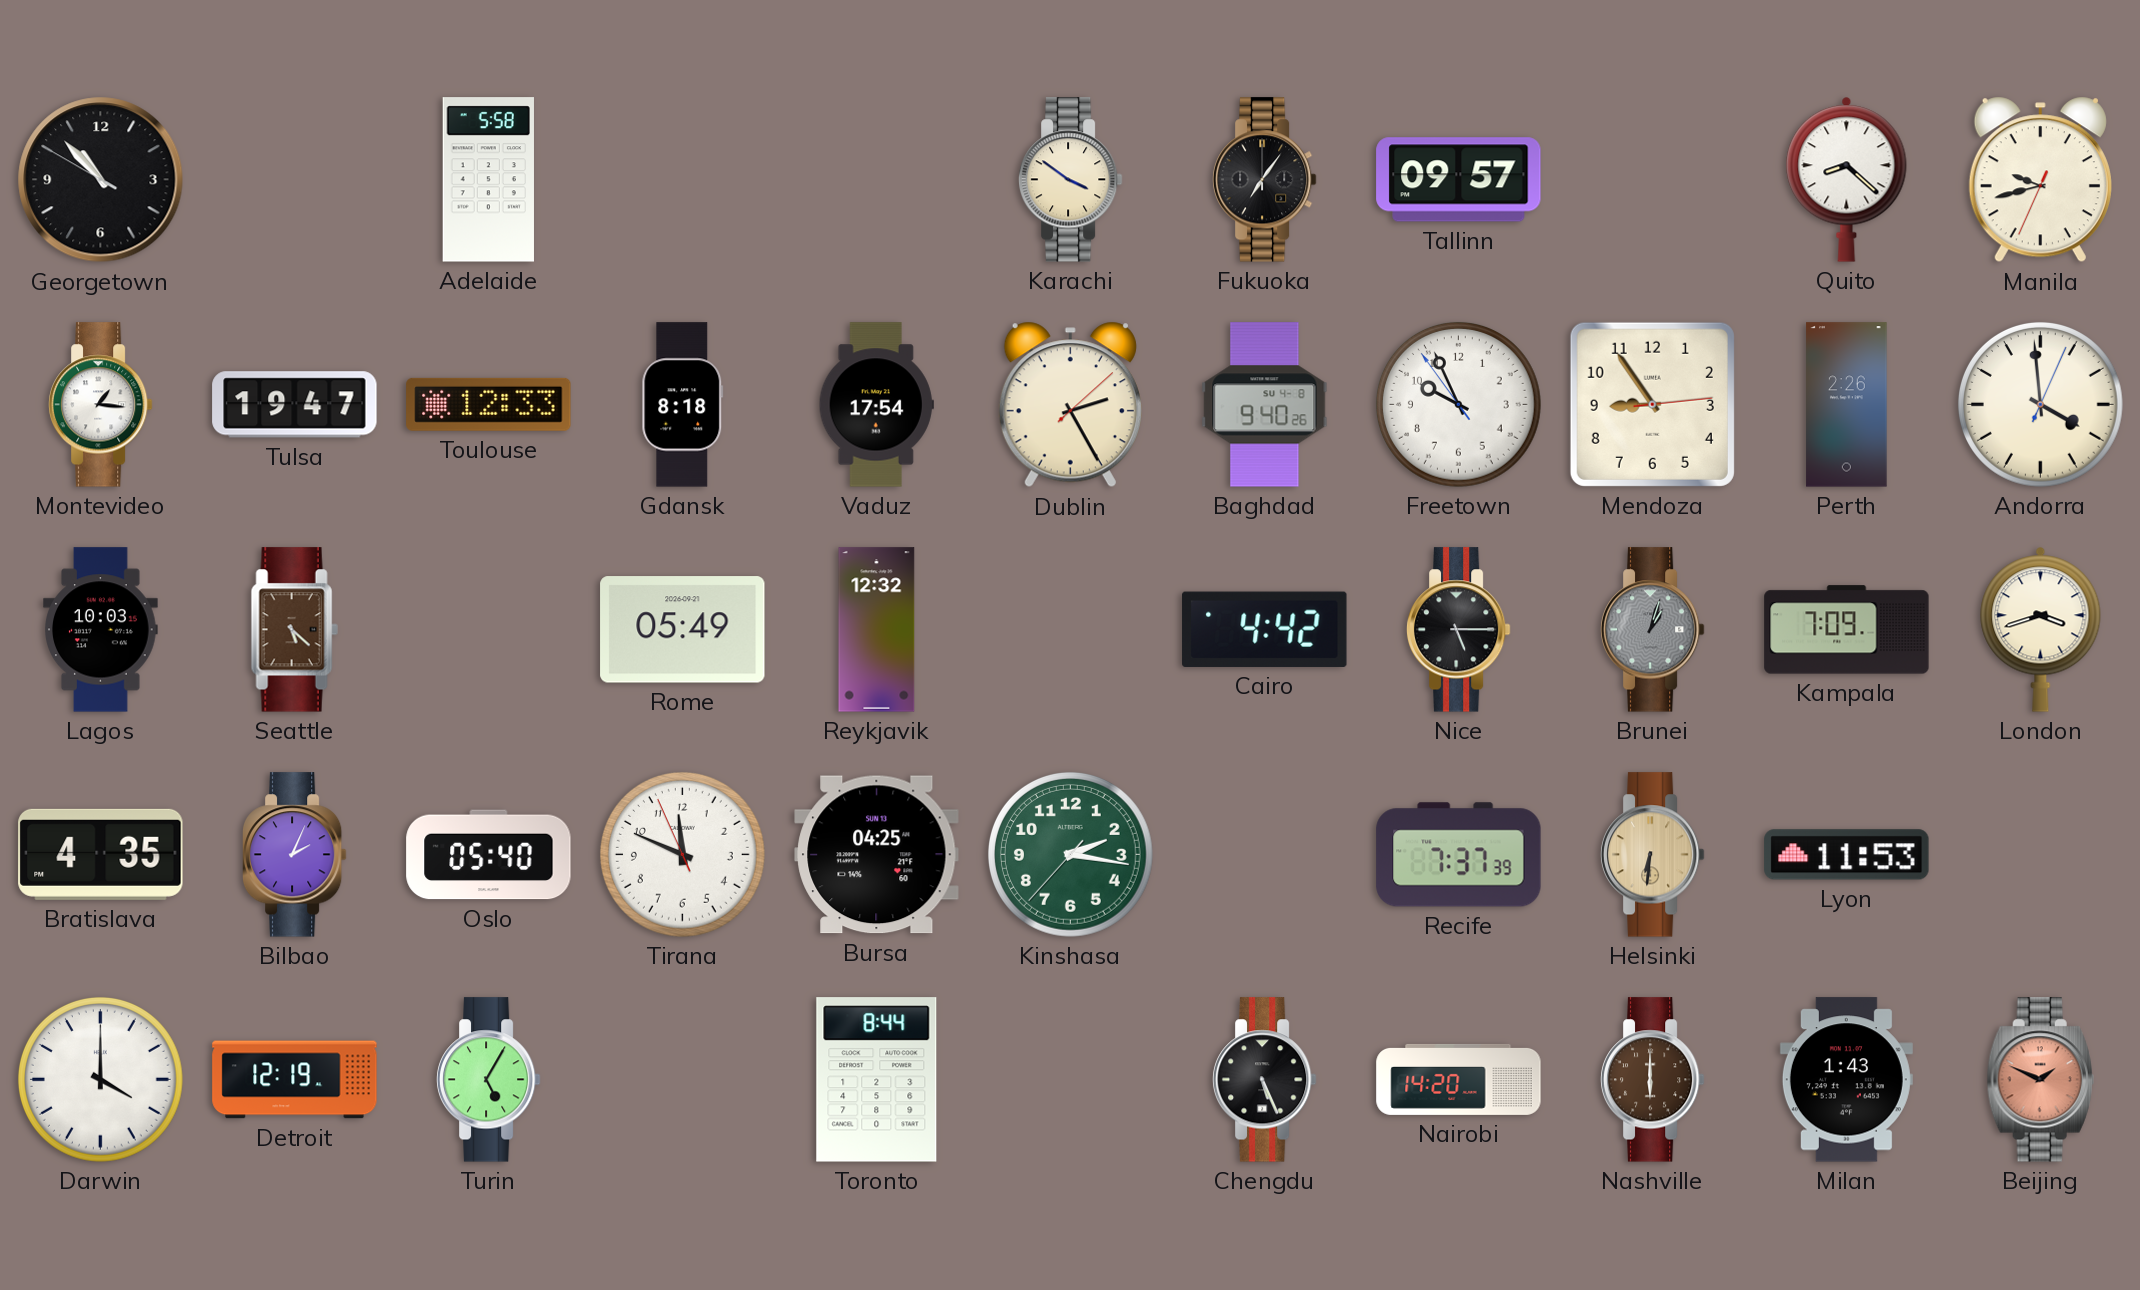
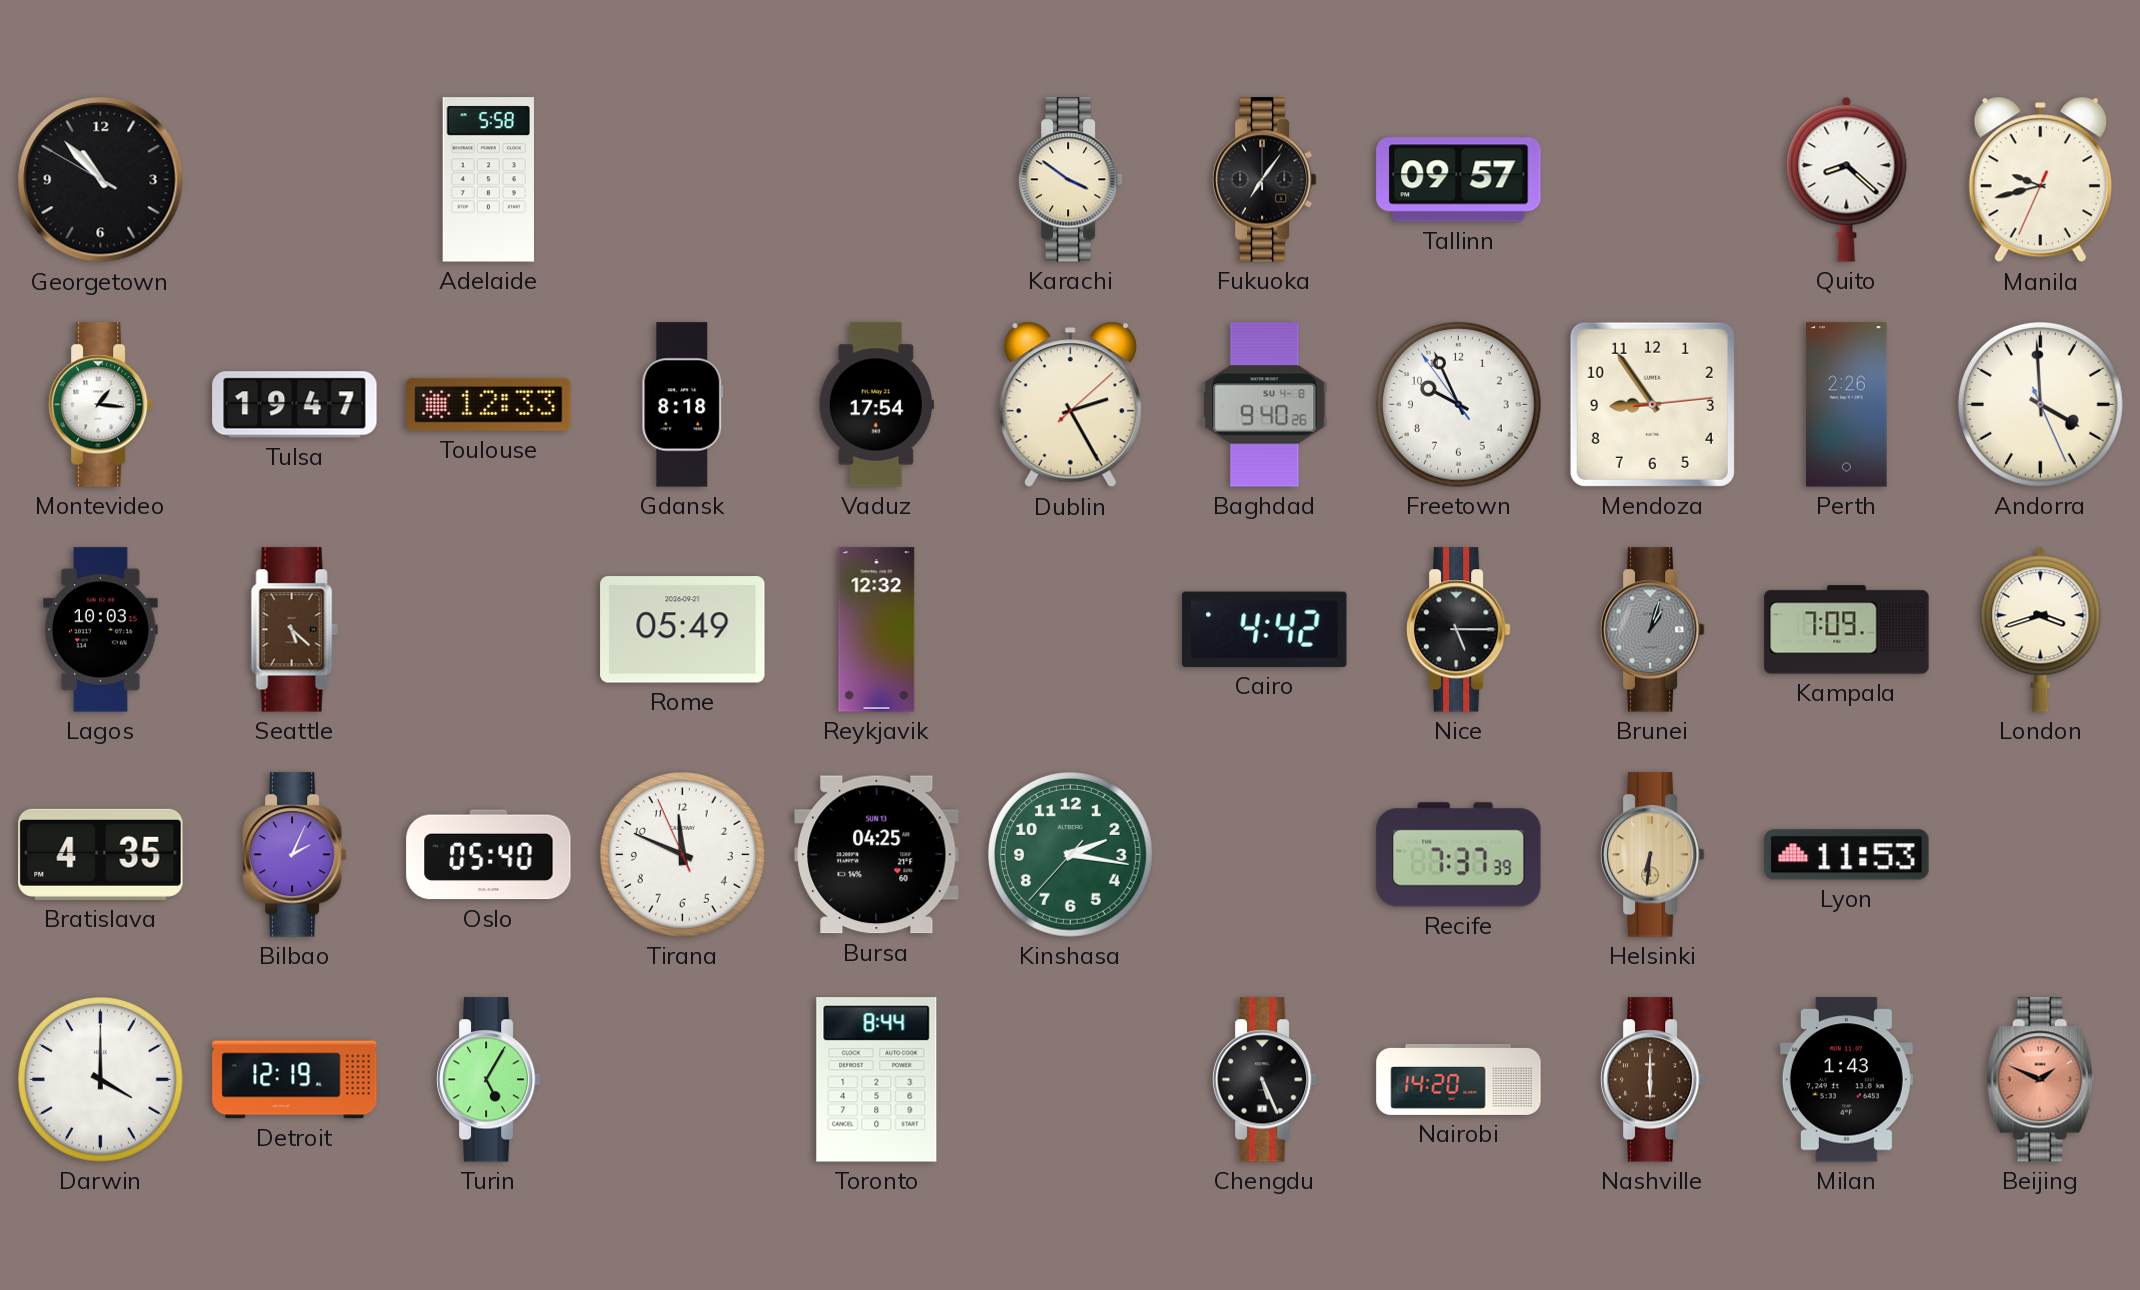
Andorra: 3:59:04 -> 3:59:26
